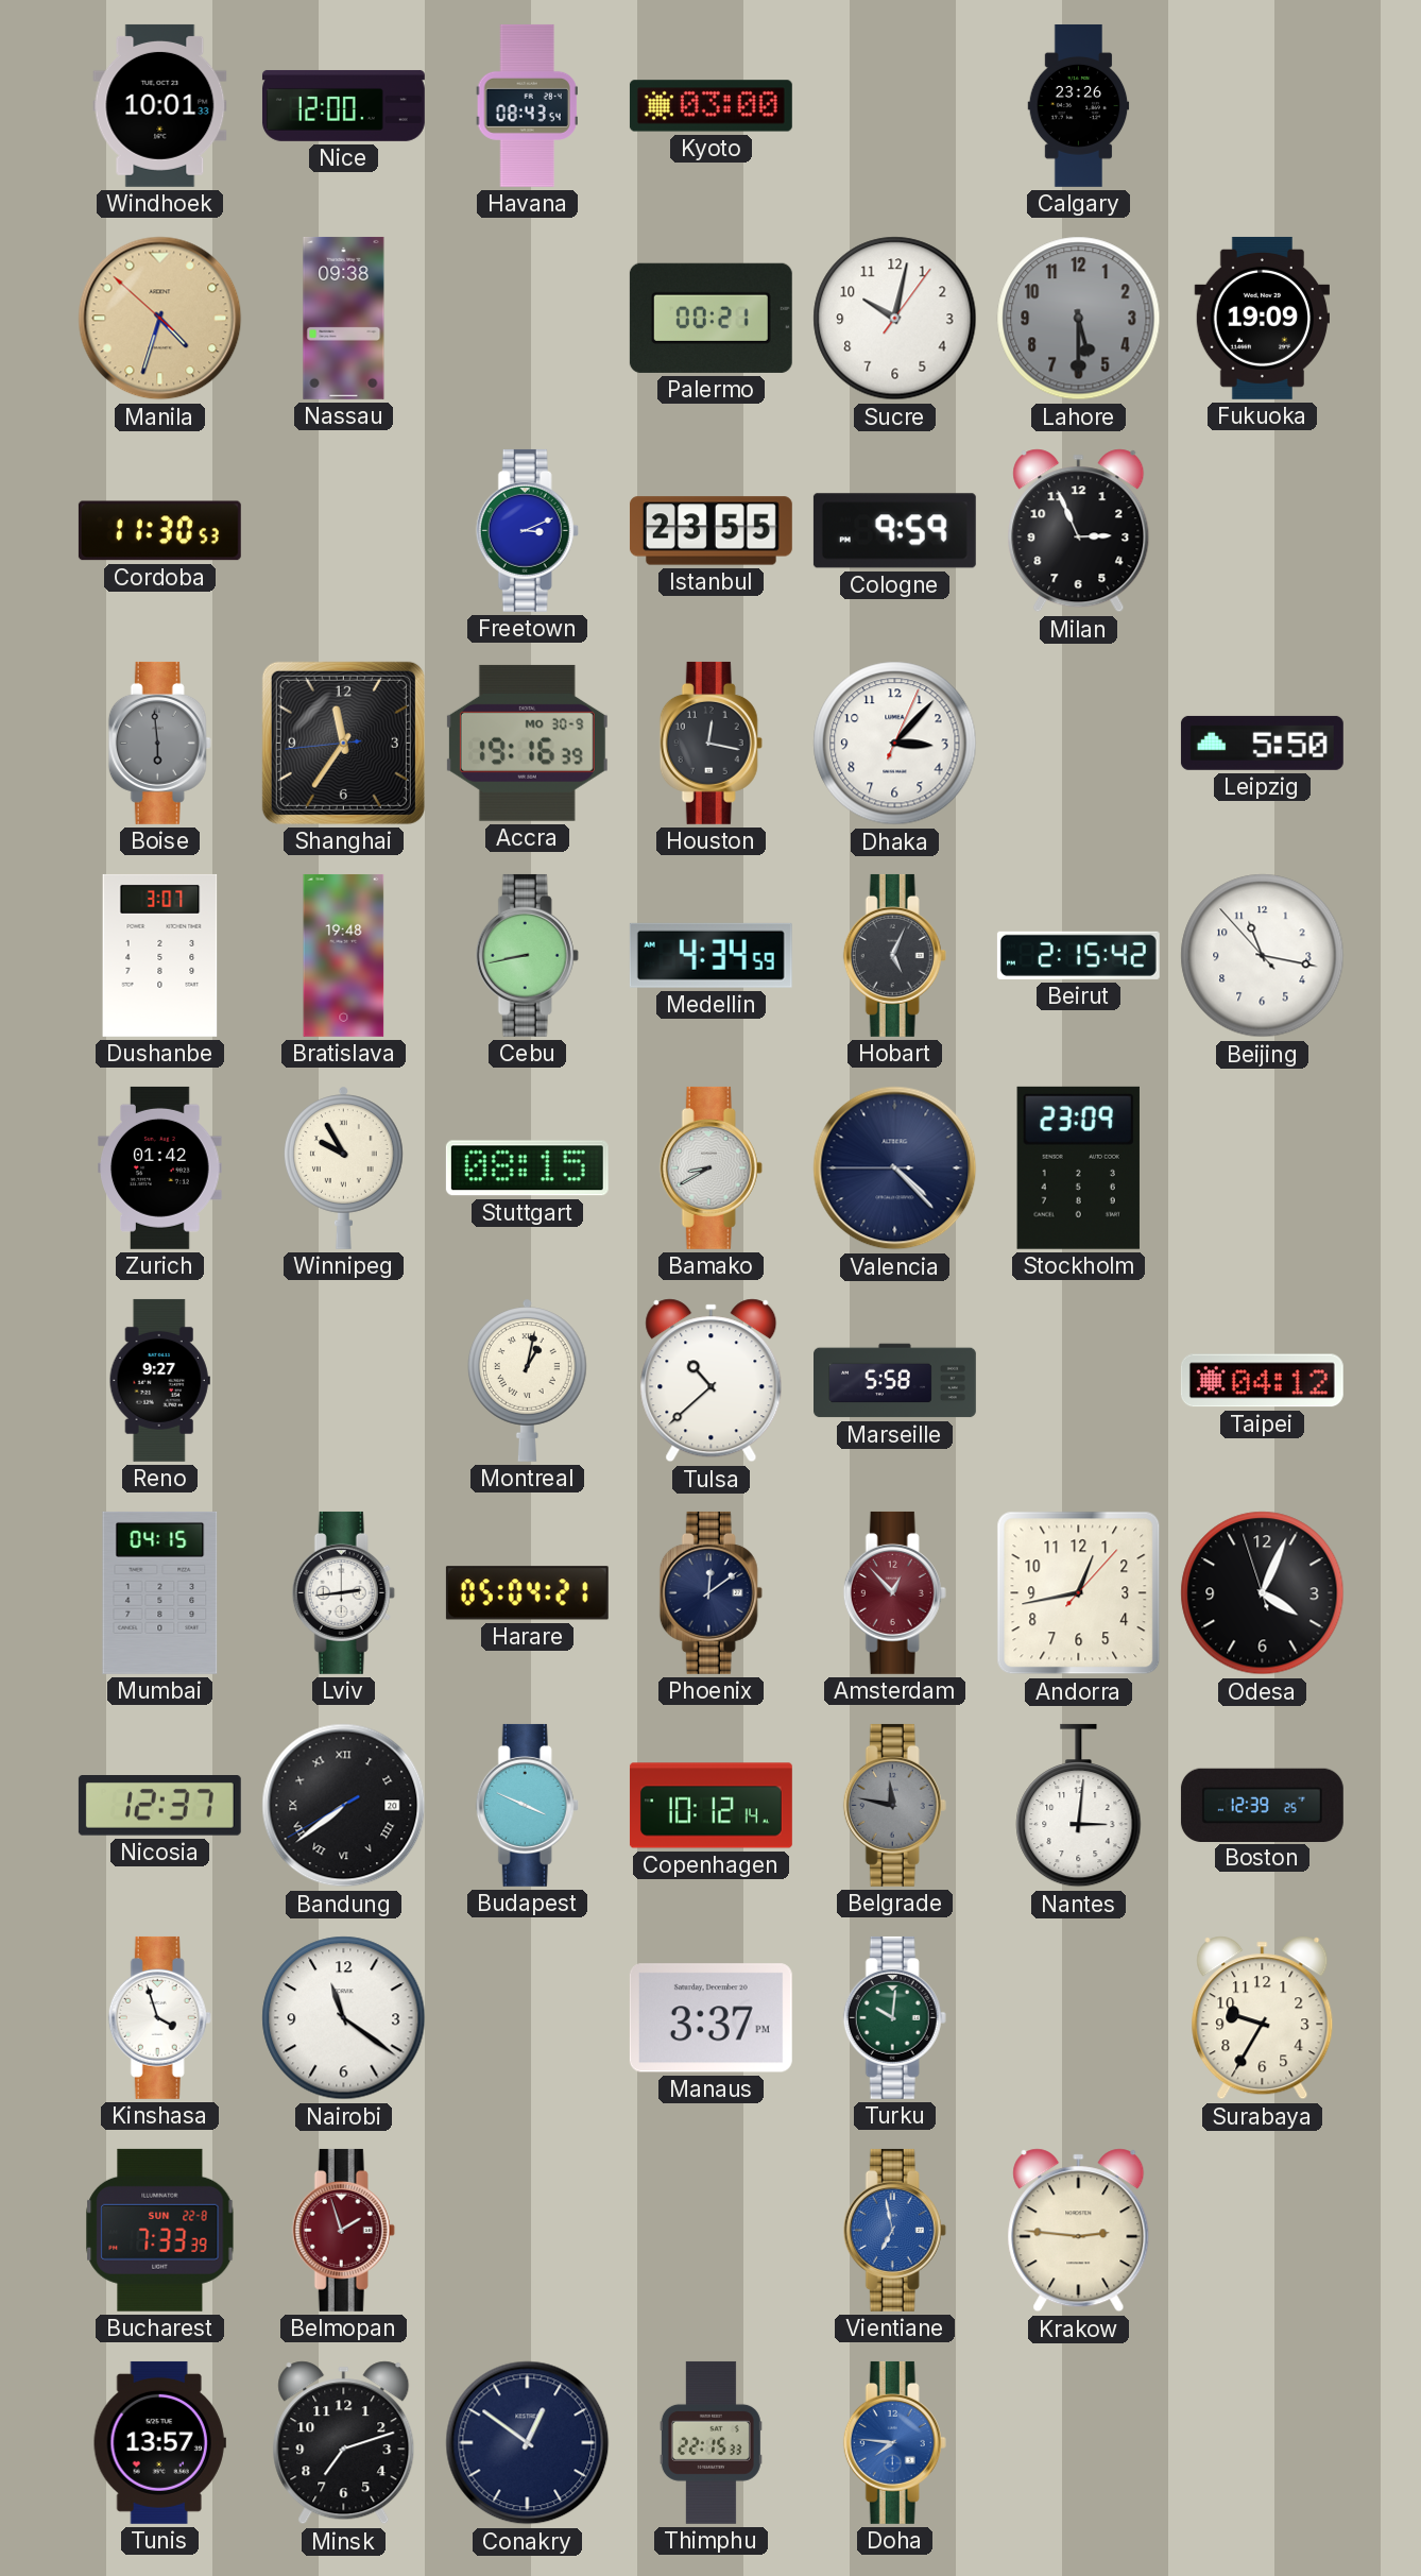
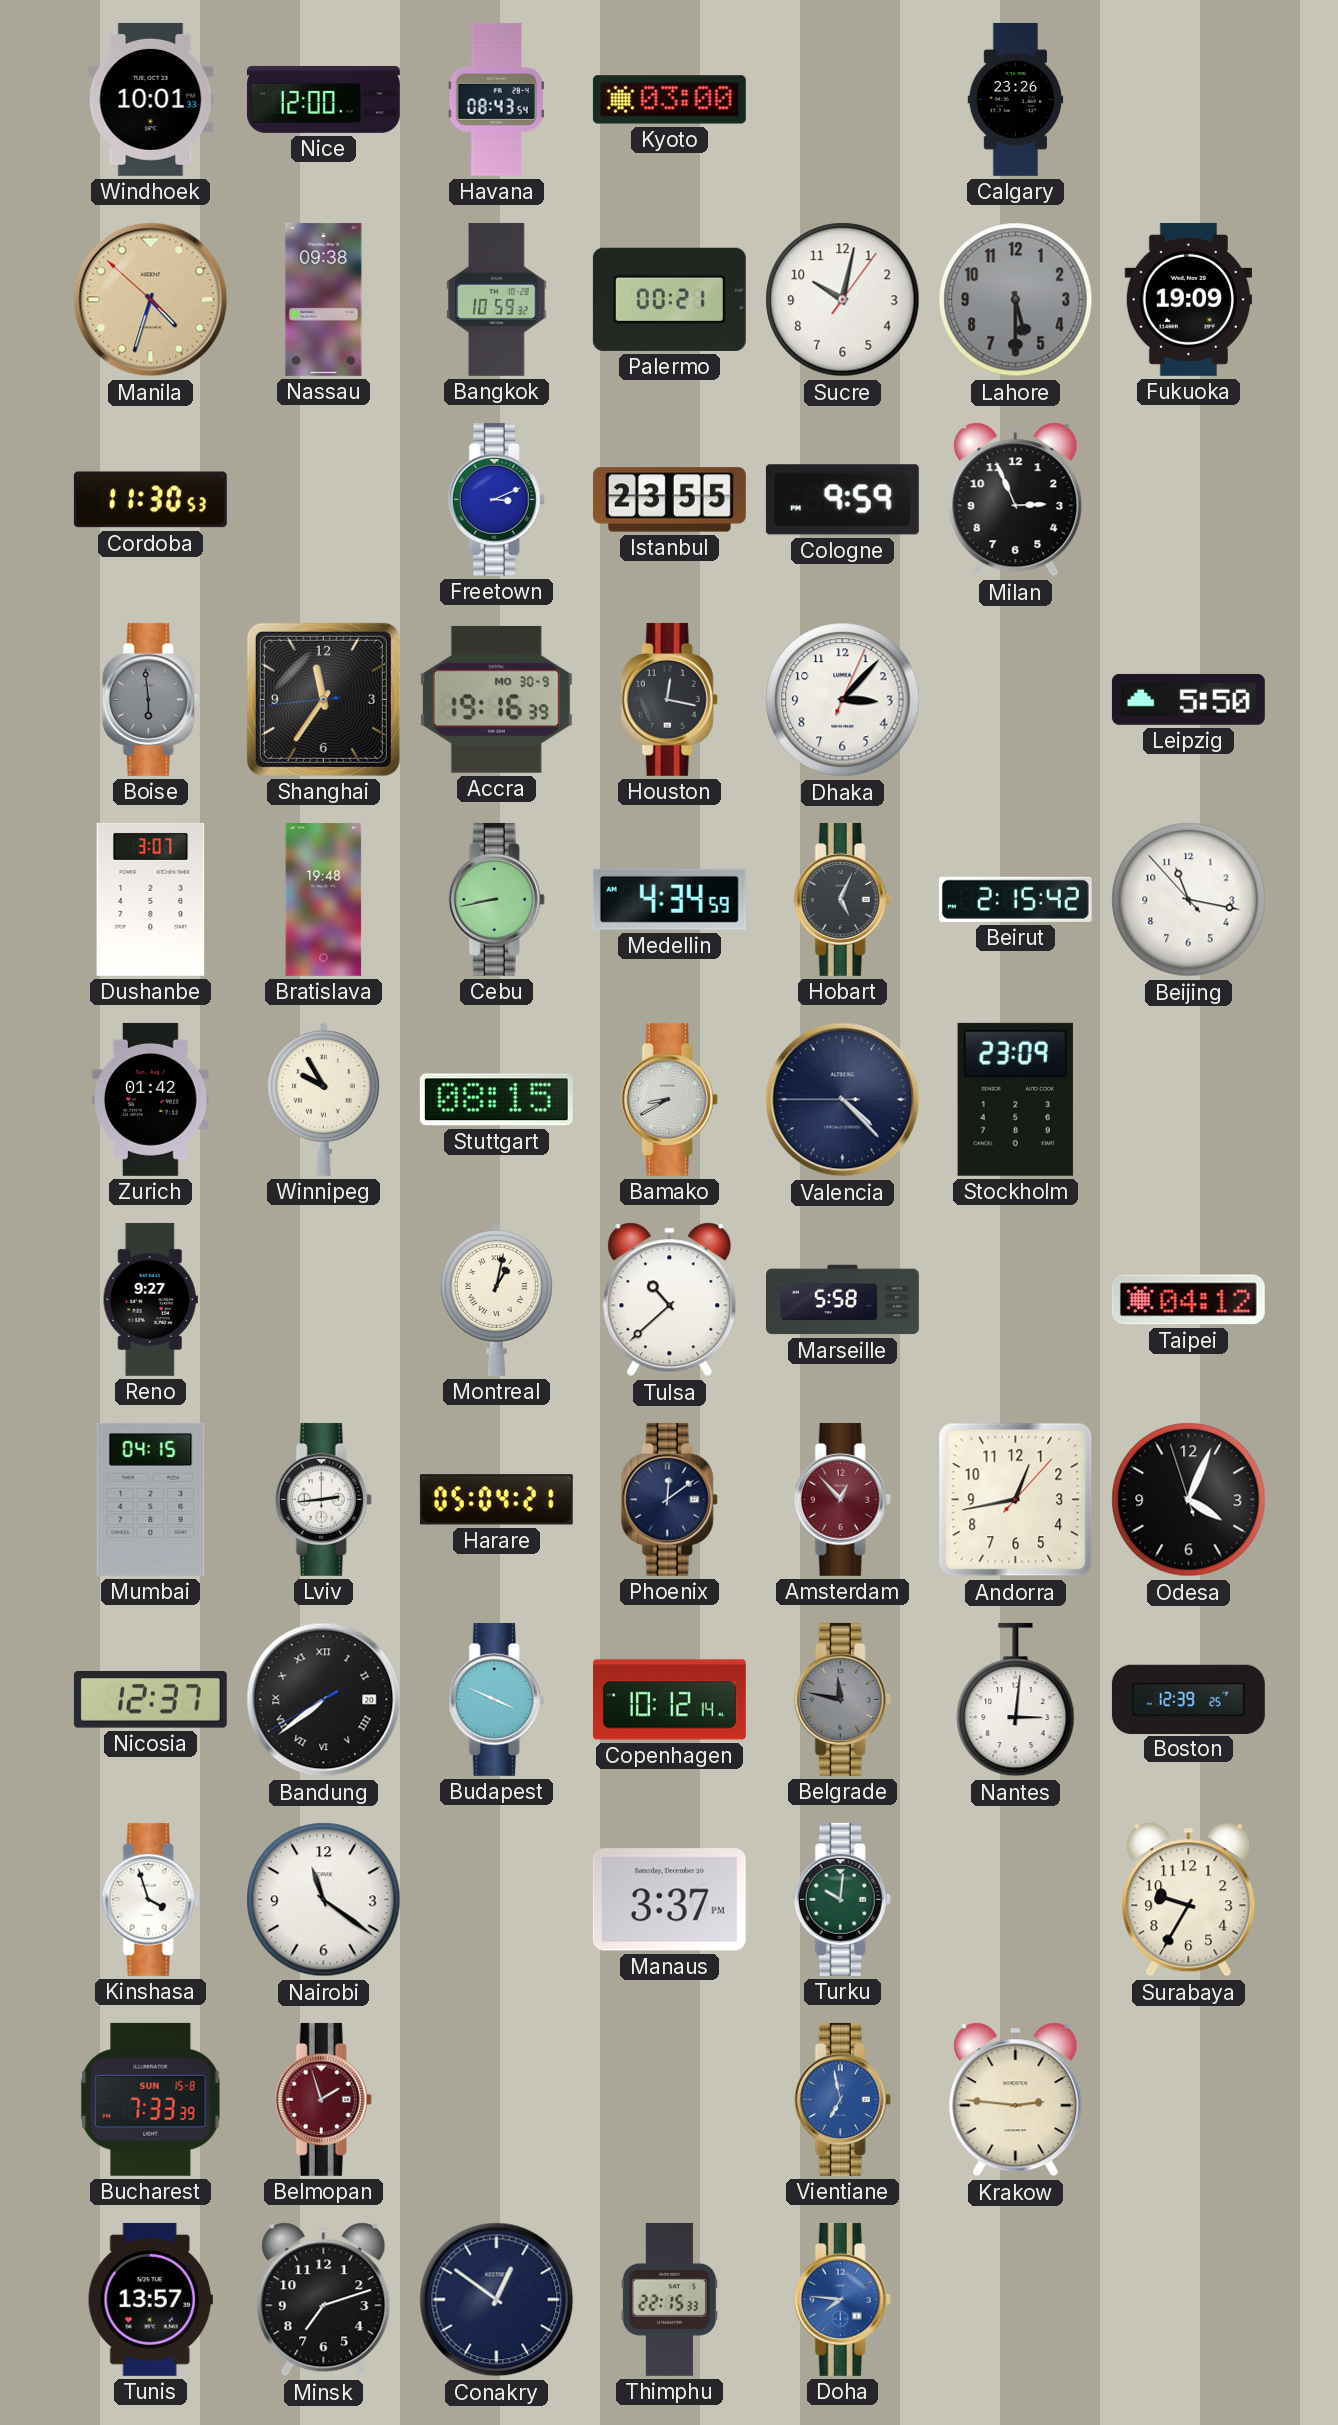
Bangkok: none -> 10:59
Bucharest date: SUN 22-8 -> SUN 15-8
